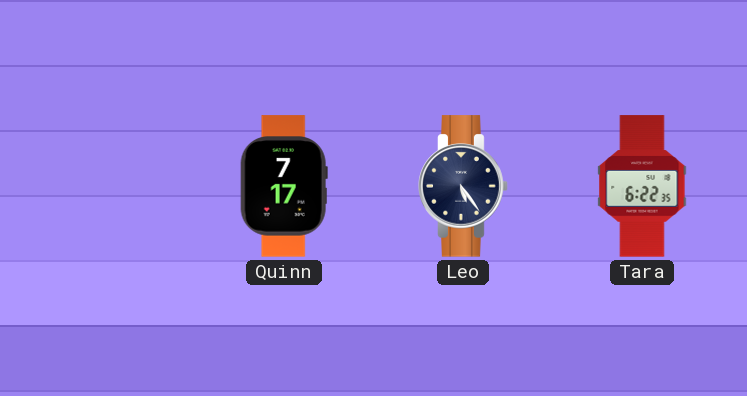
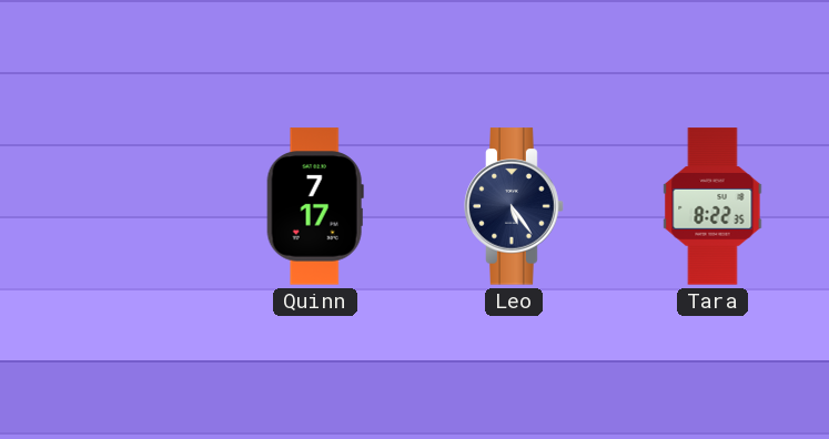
Tara: 6:22 -> 8:22
